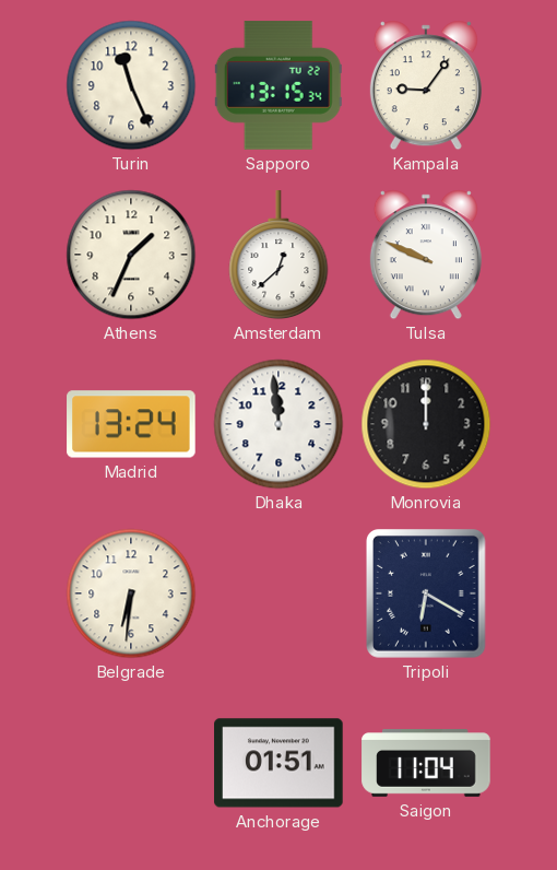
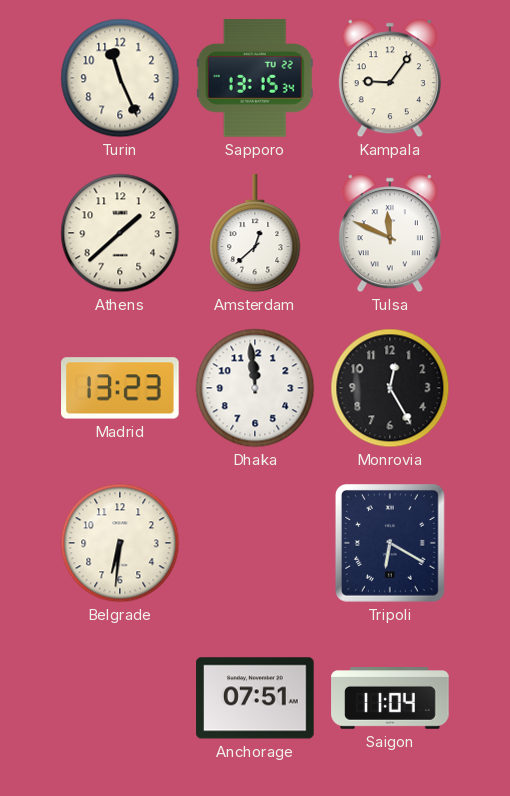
Athens: 1:34 -> 1:38
Tulsa: 9:49 -> 11:49
Madrid: 13:24 -> 13:23
Monrovia: 12:00 -> 12:25
Anchorage: 01:51 -> 07:51
